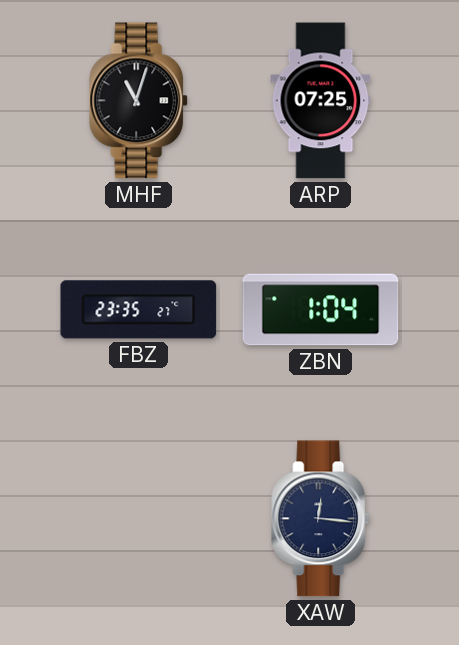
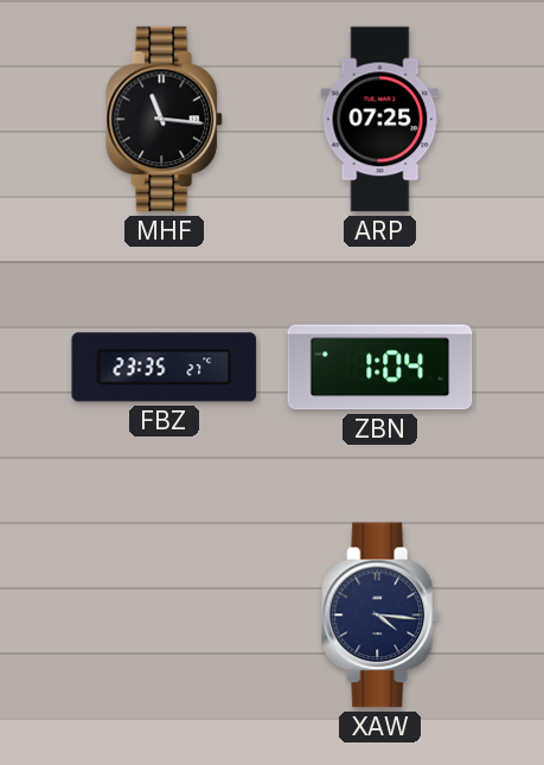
MHF: 11:03 -> 11:16
XAW: 12:16 -> 4:16
